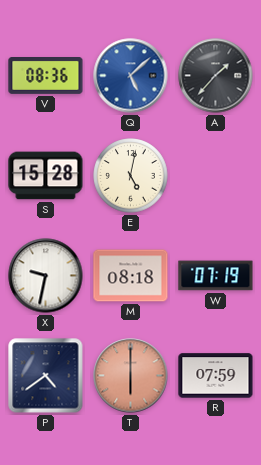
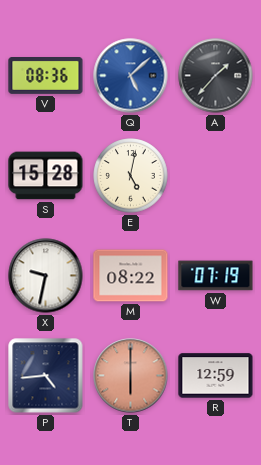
M: 08:18 -> 08:22
P: 4:39 -> 4:44
R: 07:59 -> 12:59
